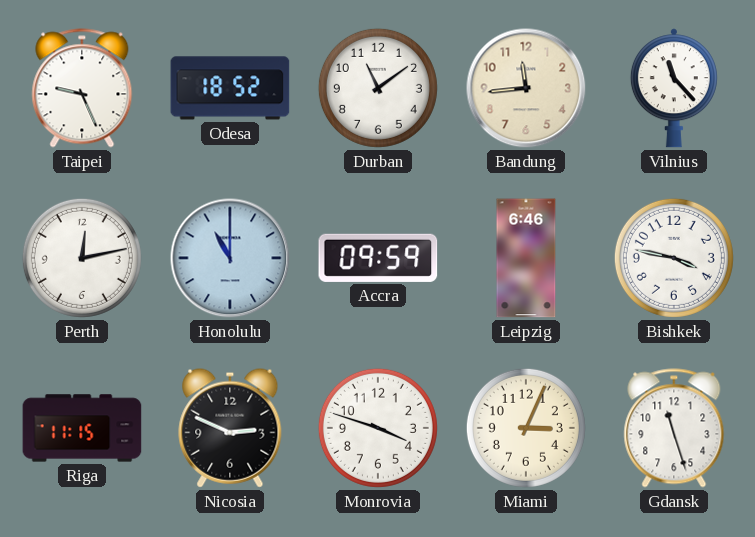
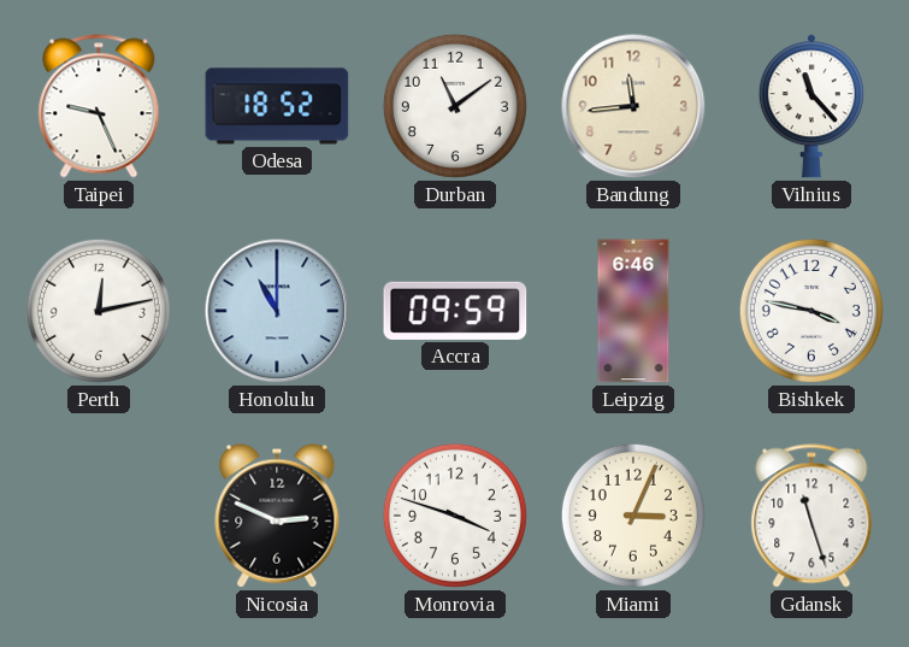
Riga: 11:15 -> none
